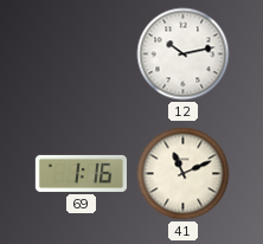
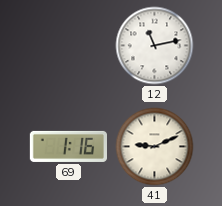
12: 10:13 -> 11:13
41: 11:11 -> 9:11
